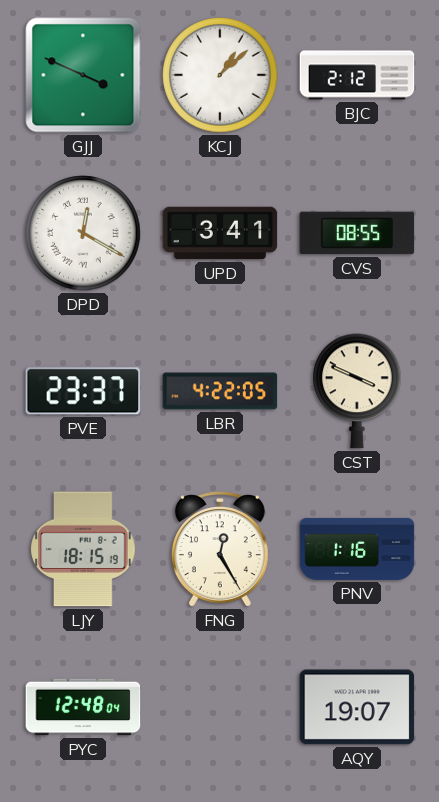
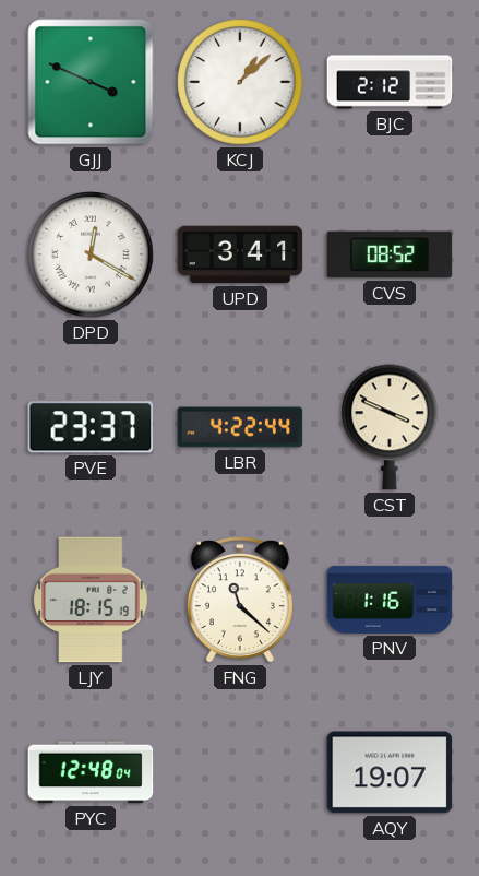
CVS: 08:55 -> 08:52
LBR: 4:22:05 -> 4:22:44
FNG: 12:25 -> 11:22
